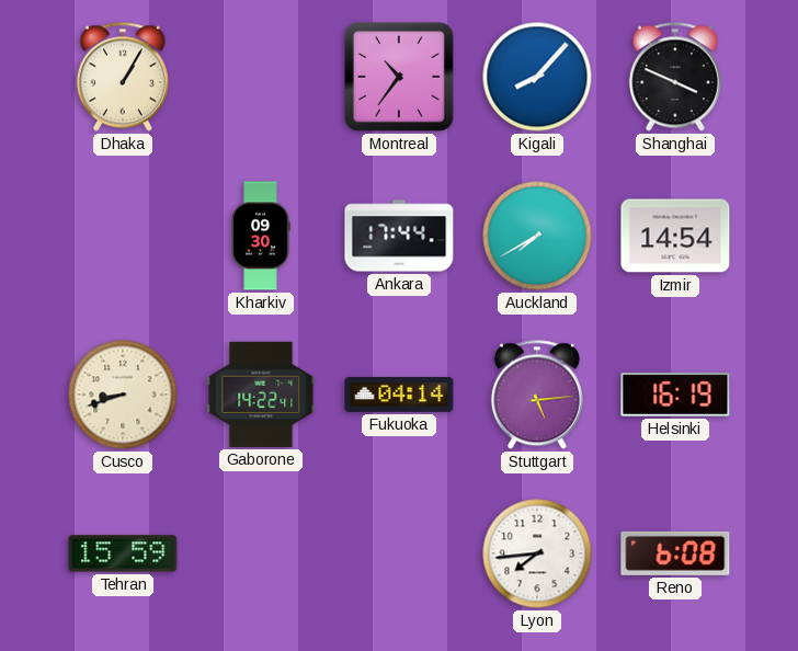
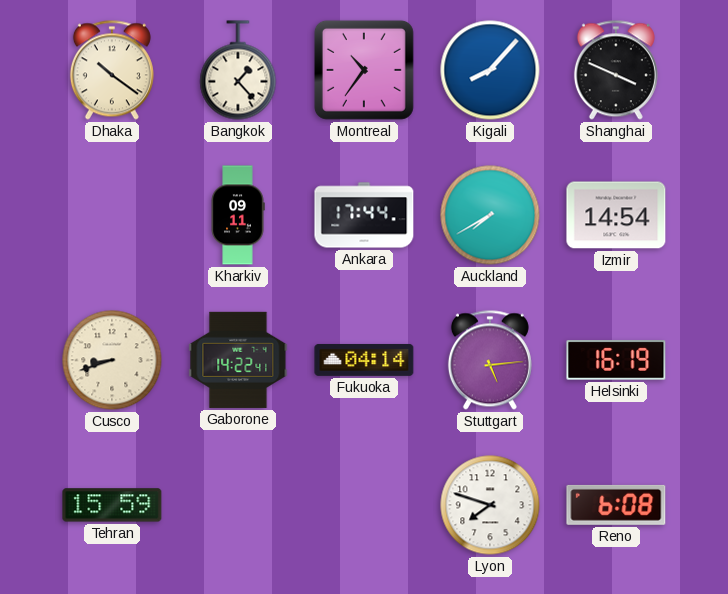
Dhaka: 1:05 -> 10:21
Bangkok: none -> 1:23
Kharkiv: 09:30 -> 09:11
Lyon: 7:44 -> 7:48
